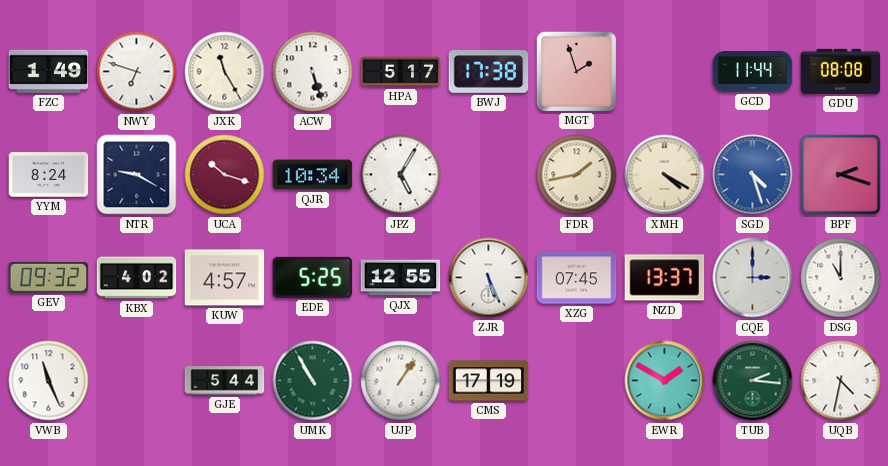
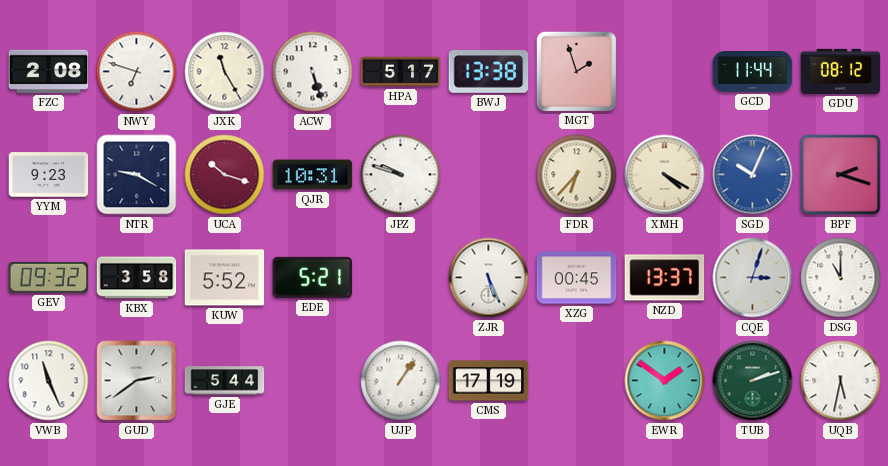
FZC: 1:49 -> 2:08
BWJ: 17:38 -> 13:38
GDU: 08:08 -> 08:12
YYM: 8:24 -> 9:23
QJR: 10:34 -> 10:31
JPZ: 5:05 -> 9:48
FDR: 1:43 -> 6:37
SGD: 4:27 -> 10:04
KBX: 4:02 -> 3:58
KUW: 4:57 -> 5:52
EDE: 5:25 -> 5:21
QJX: 12:55 -> none
XZG: 07:45 -> 00:45
CQE: 3:00 -> 3:03
GUD: none -> 2:39
UMK: 10:55 -> none
EWR: 1:50 -> 1:51
TUB: 2:16 -> 2:12
UQB: 4:32 -> 5:32
